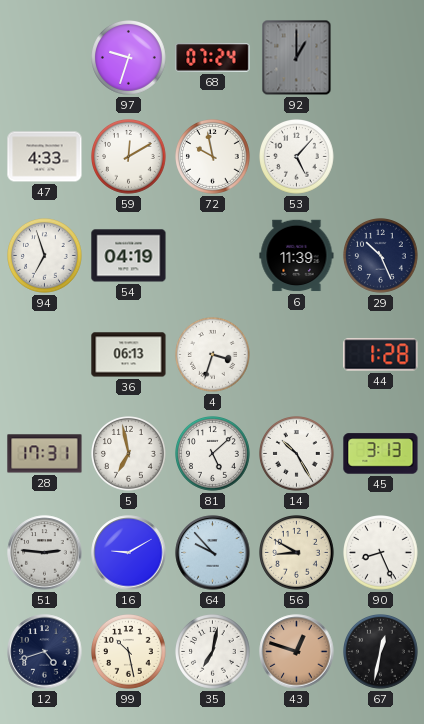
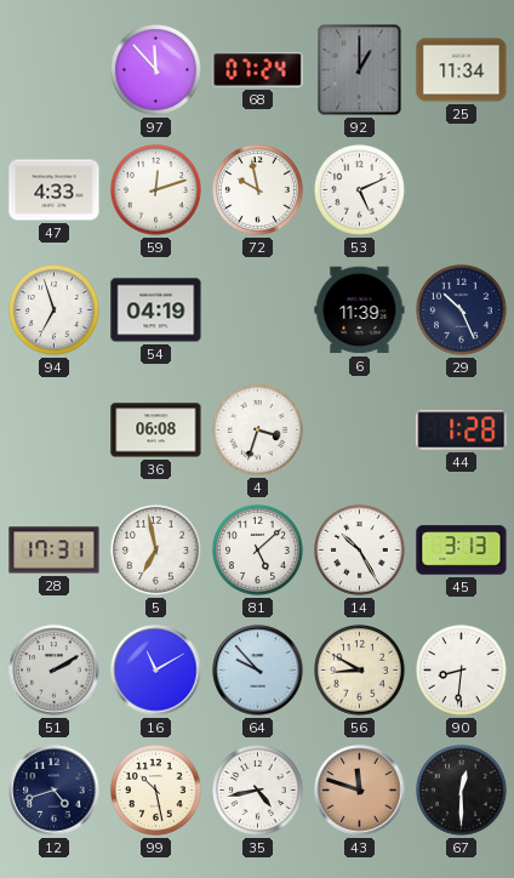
97: 9:33 -> 11:53
25: none -> 11:34
59: 12:10 -> 12:12
53: 5:07 -> 5:11
36: 06:13 -> 06:08
51: 2:46 -> 2:10
16: 9:10 -> 11:10
90: 8:26 -> 8:31
35: 7:02 -> 4:43
43: 12:48 -> 11:48
67: 12:32 -> 12:30
